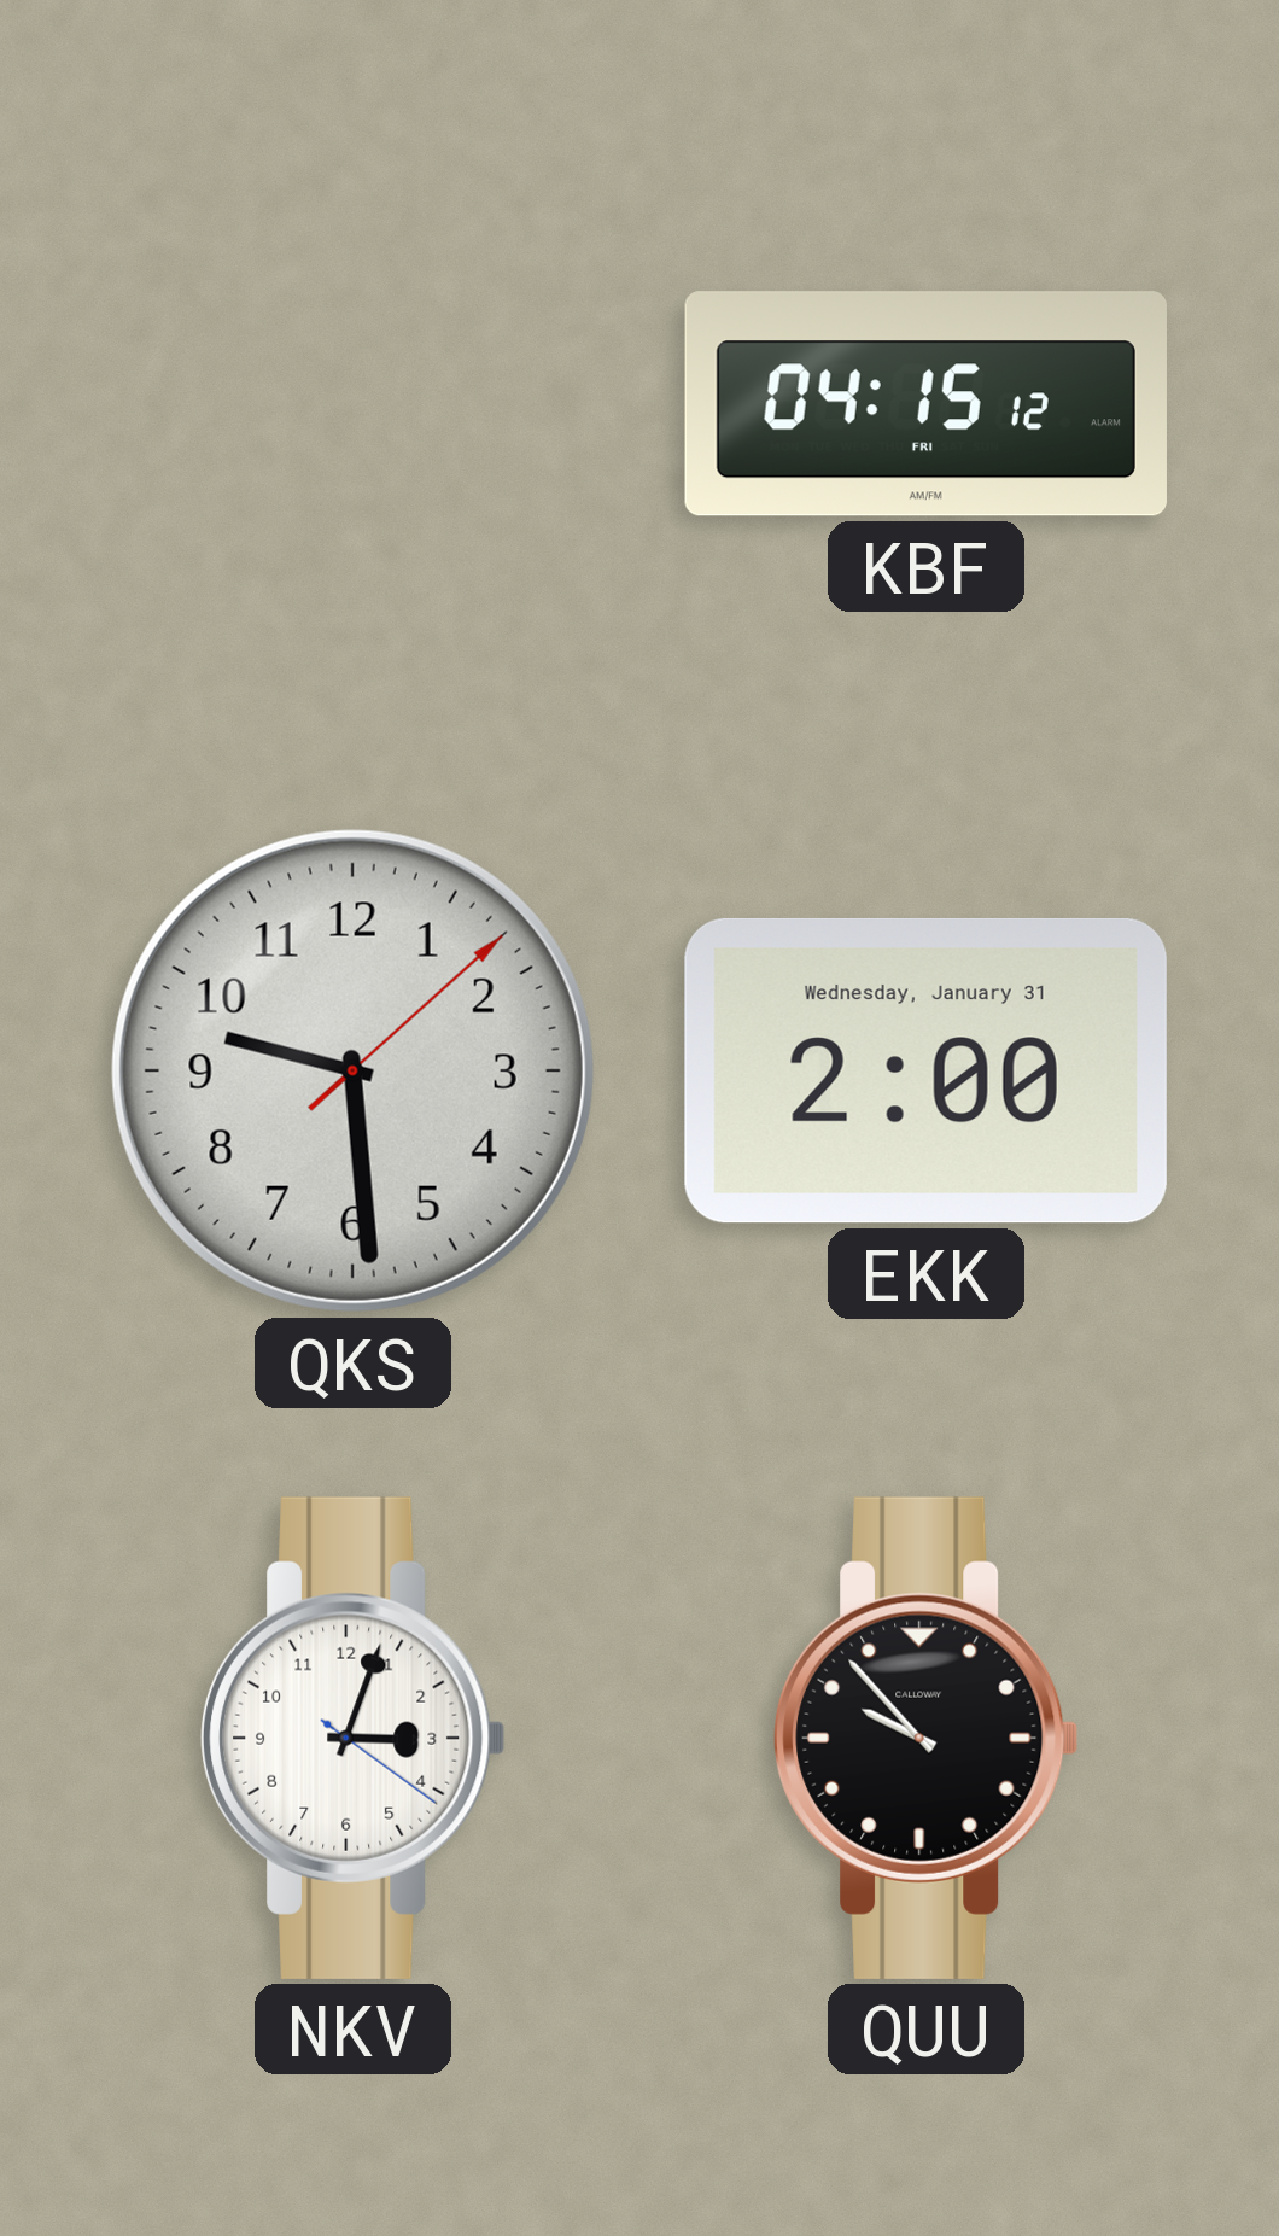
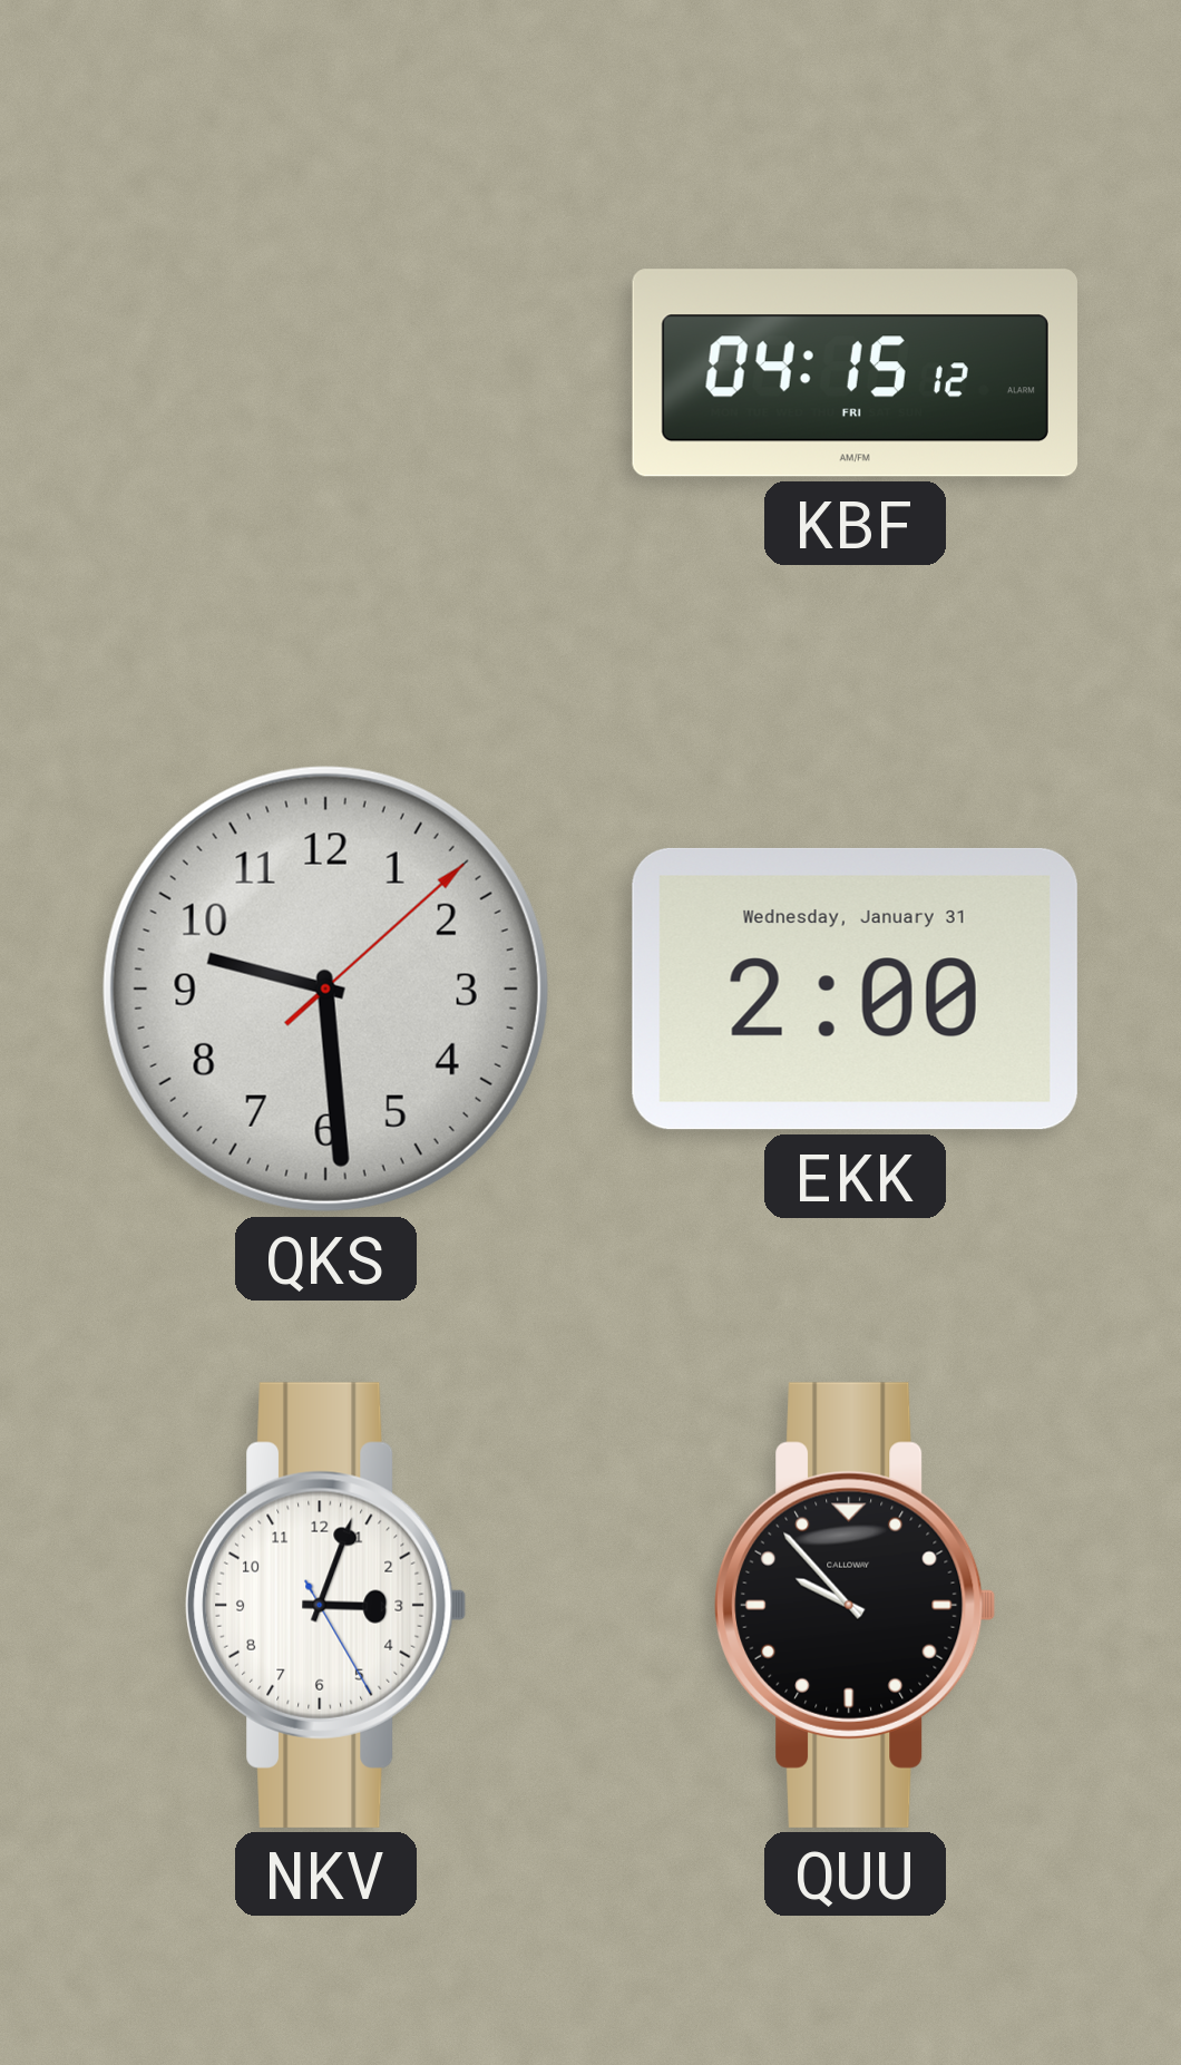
NKV: 3:03:21 -> 3:03:25
